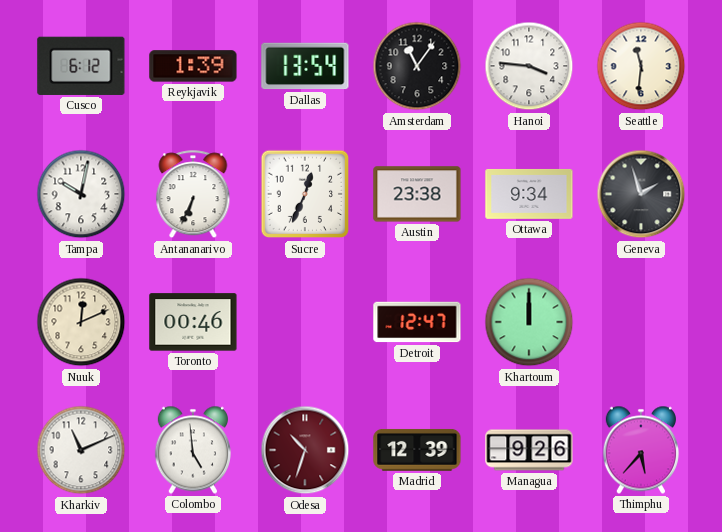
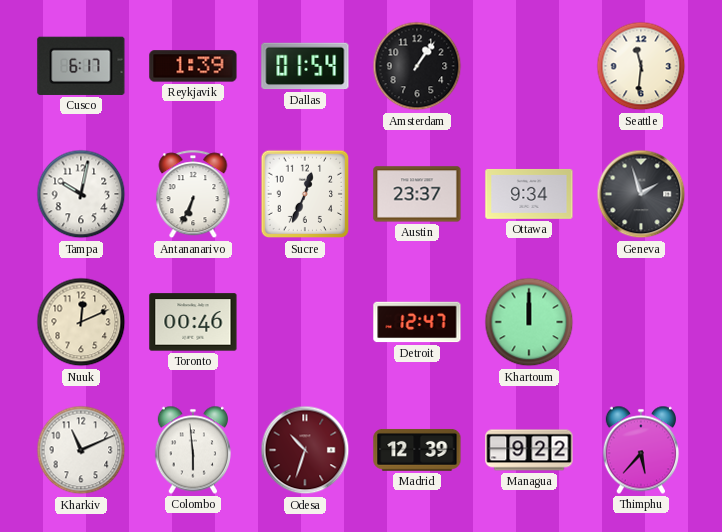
Cusco: 6:12 -> 6:17
Dallas: 13:54 -> 01:54
Amsterdam: 11:06 -> 1:06
Hanoi: 3:46 -> none
Austin: 23:38 -> 23:37
Colombo: 4:59 -> 5:59
Managua: 9:26 -> 9:22
